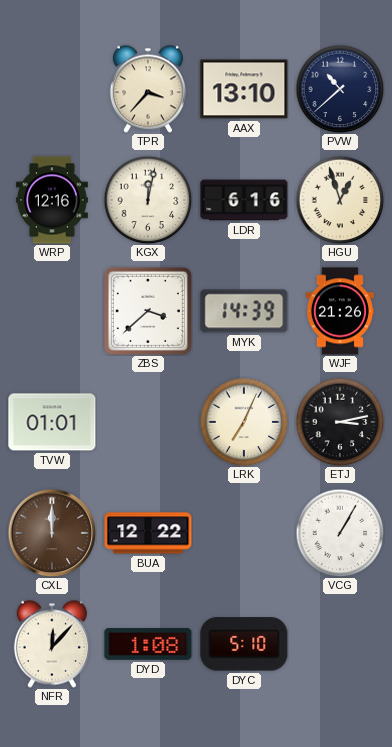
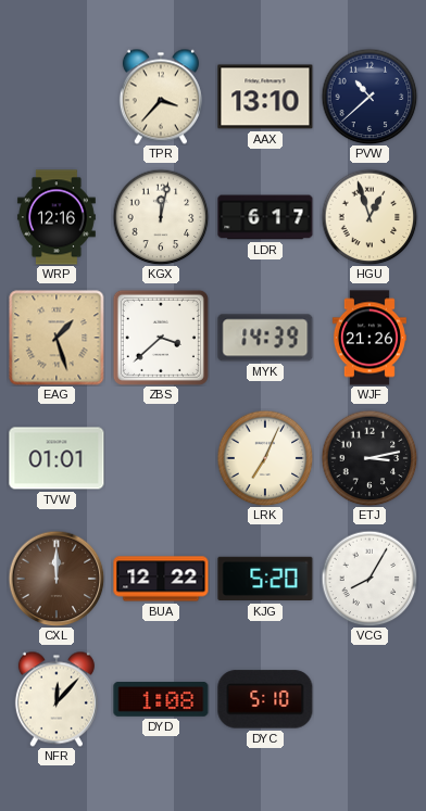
LDR: 6:16 -> 6:17
EAG: none -> 1:27
KJG: none -> 5:20
VCG: 1:05 -> 8:05
